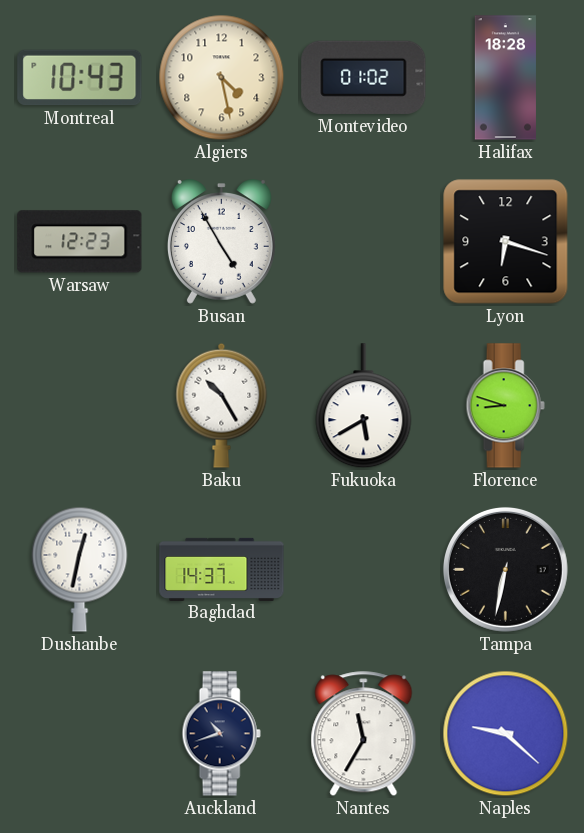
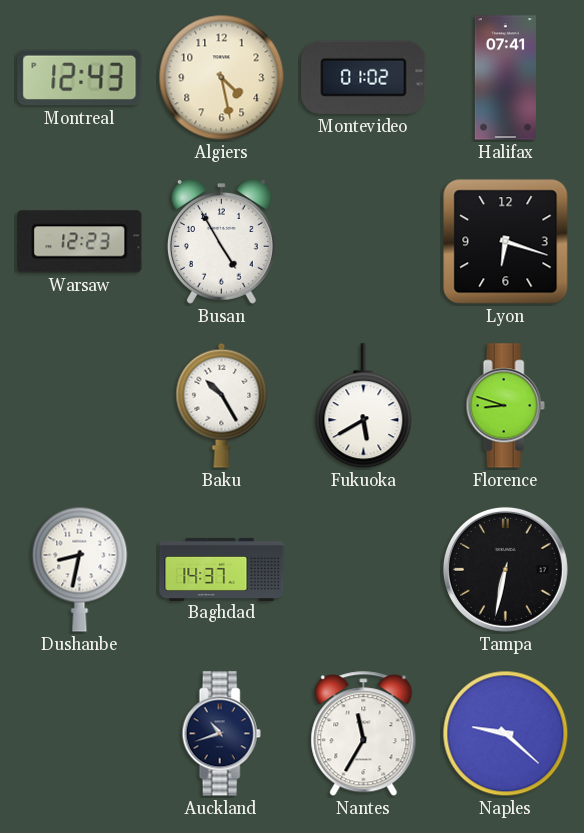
Montreal: 10:43 -> 12:43
Halifax: 18:28 -> 07:41
Dushanbe: 12:32 -> 8:32
